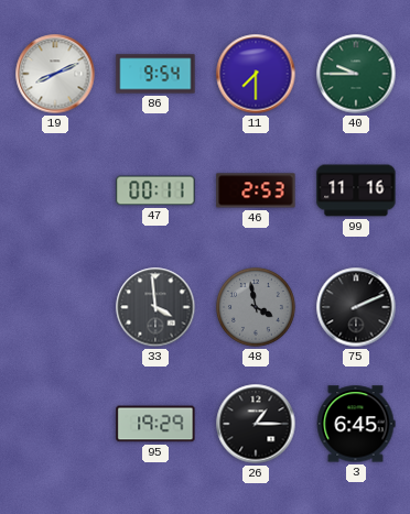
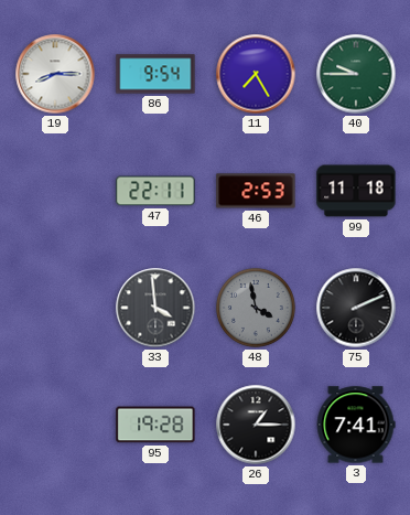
19: 8:11 -> 8:15
11: 7:30 -> 7:25
47: 00:11 -> 22:11
99: 11:16 -> 11:18
95: 19:29 -> 19:28
3: 6:45 -> 7:41
